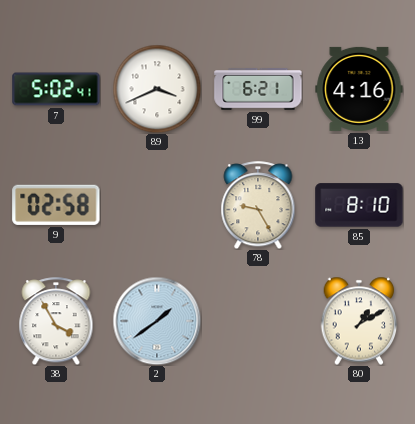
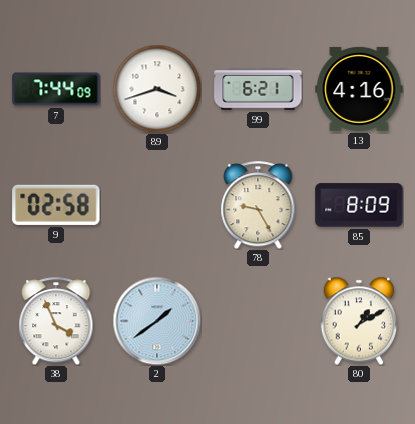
7: 5:02 -> 7:44
89: 3:41 -> 3:42
85: 8:10 -> 8:09
38: 3:55 -> 3:56
